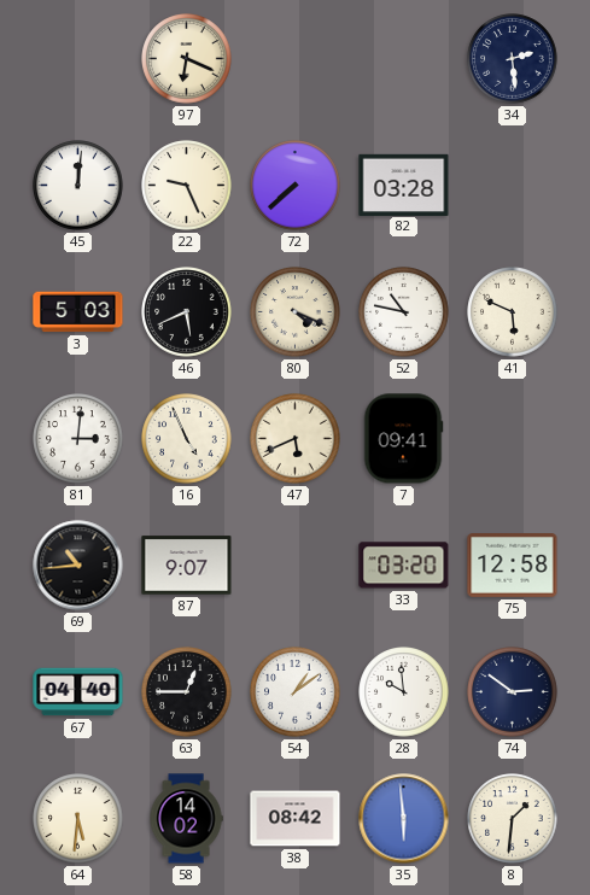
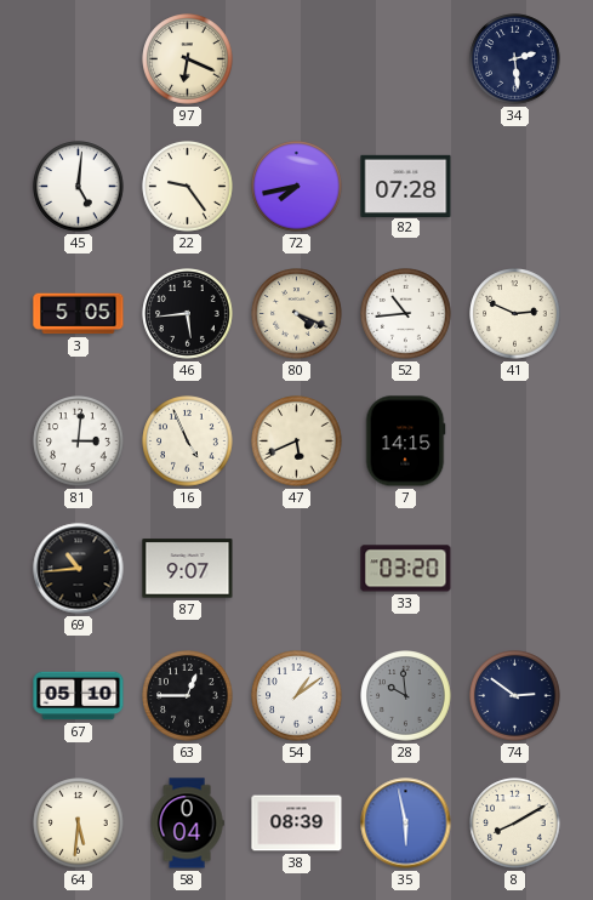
45: 12:01 -> 5:01
22: 9:26 -> 9:24
72: 7:38 -> 7:43
82: 03:28 -> 07:28
3: 5:03 -> 5:05
46: 5:41 -> 5:44
52: 10:47 -> 10:44
41: 5:49 -> 2:49
7: 09:41 -> 14:15
75: 12:58 -> none
67: 04:40 -> 05:10
28 dial: white -> grey
58: 14:02 -> 0:04
38: 08:42 -> 08:39
35: 5:59 -> 5:58
8: 1:31 -> 8:10
